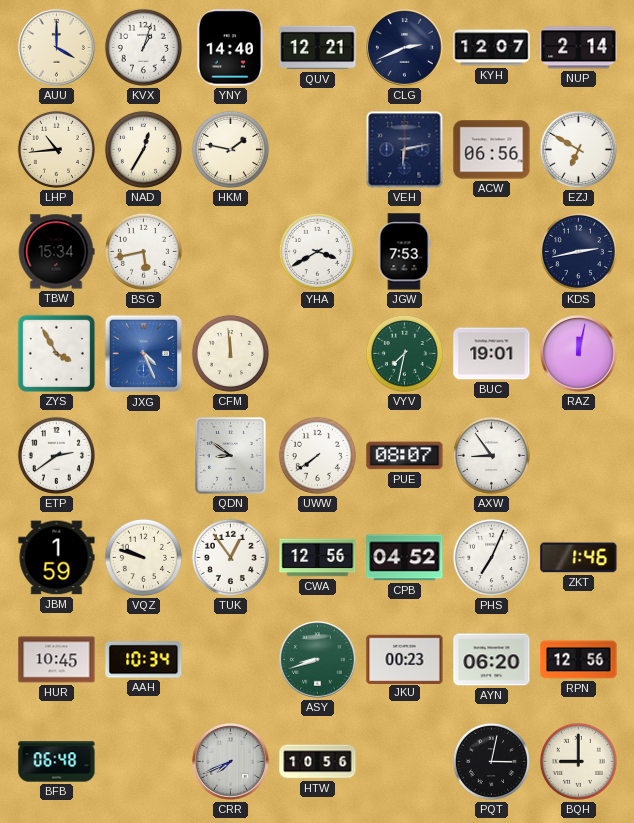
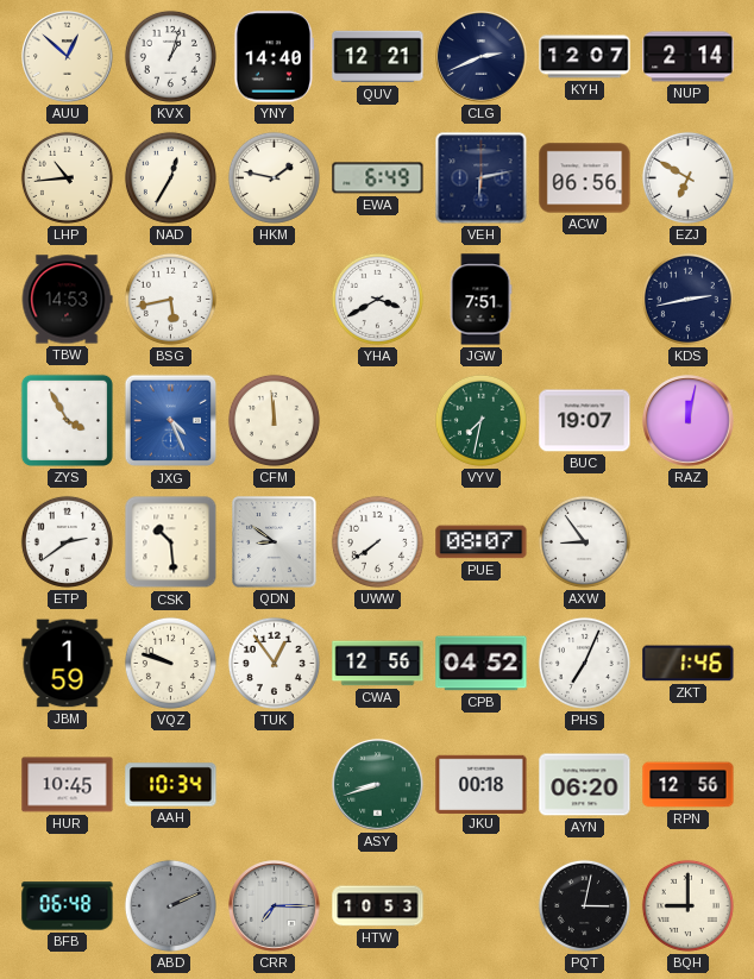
AUU: 4:00 -> 12:52
EWA: none -> 6:49
TBW: 15:34 -> 14:53
JGW: 7:53 -> 7:51
BUC: 19:01 -> 19:07
CSK: none -> 10:29
JKU: 00:23 -> 00:18
ABD: none -> 2:11
CRR: 7:41 -> 7:15
HTW: 10:56 -> 10:53
